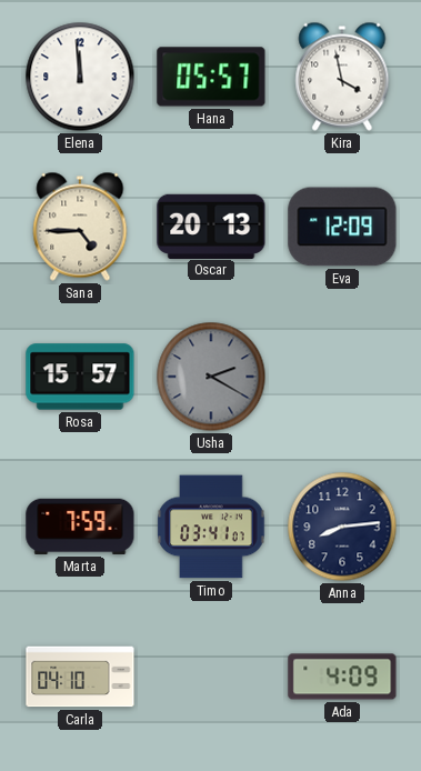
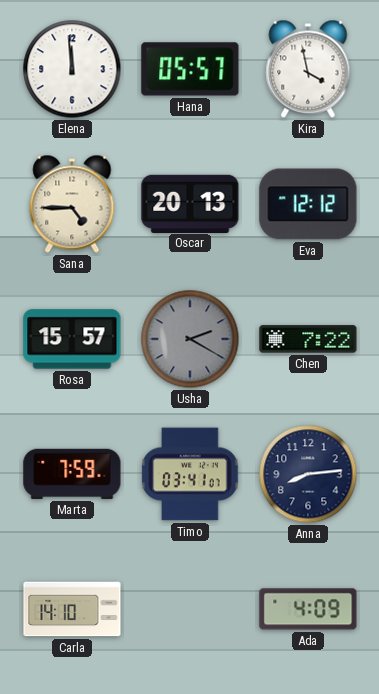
Eva: 12:09 -> 12:12
Chen: none -> 7:22
Carla: 04:10 -> 14:10
